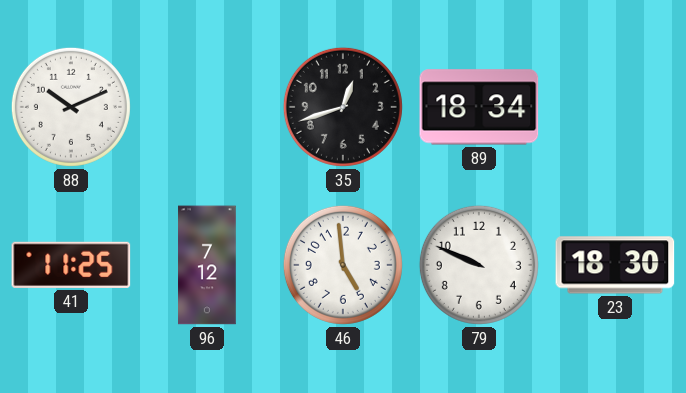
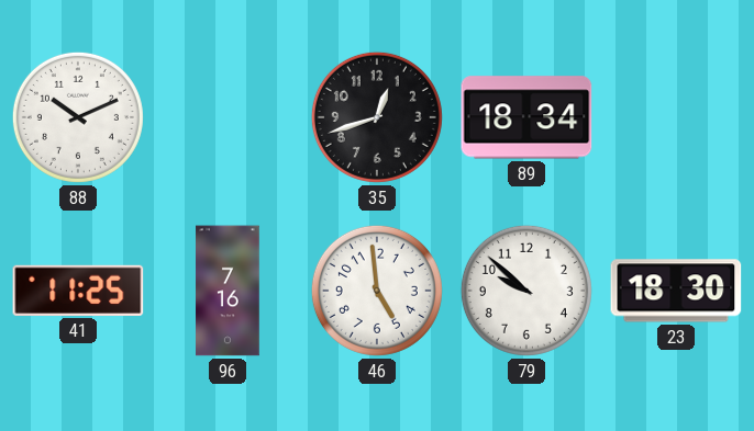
96: 7:12 -> 7:16
79: 9:49 -> 9:52
